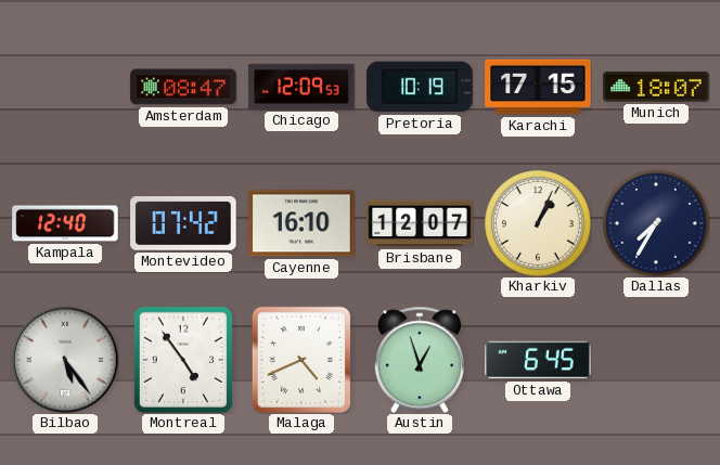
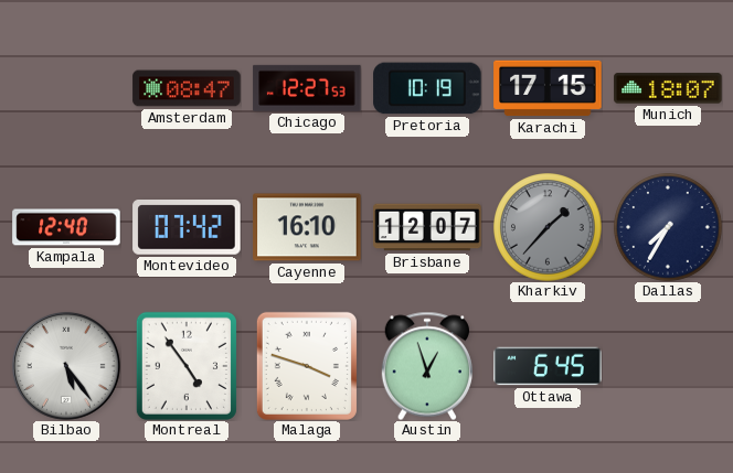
Chicago: 12:09 -> 12:27
Kharkiv: 1:04 -> 1:37
Kharkiv dial: cream -> grey
Malaga: 4:41 -> 3:48
